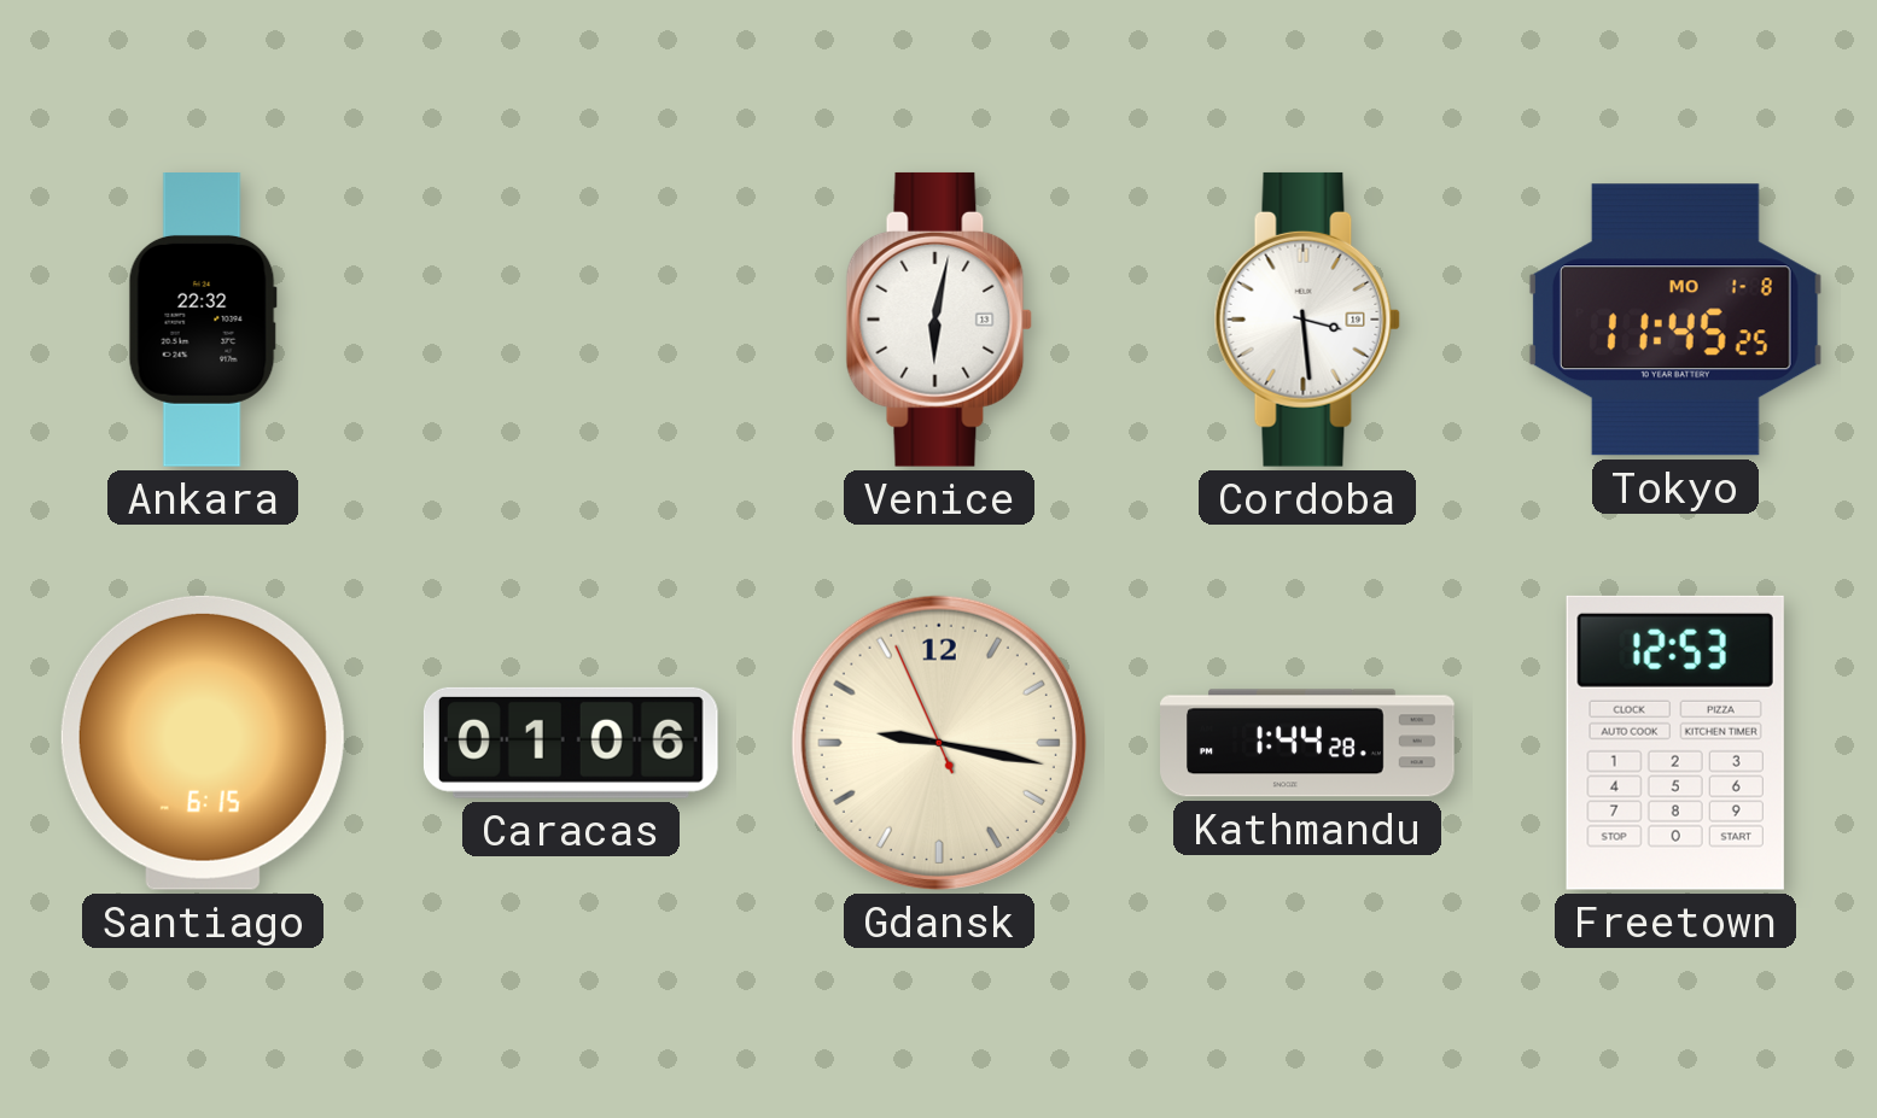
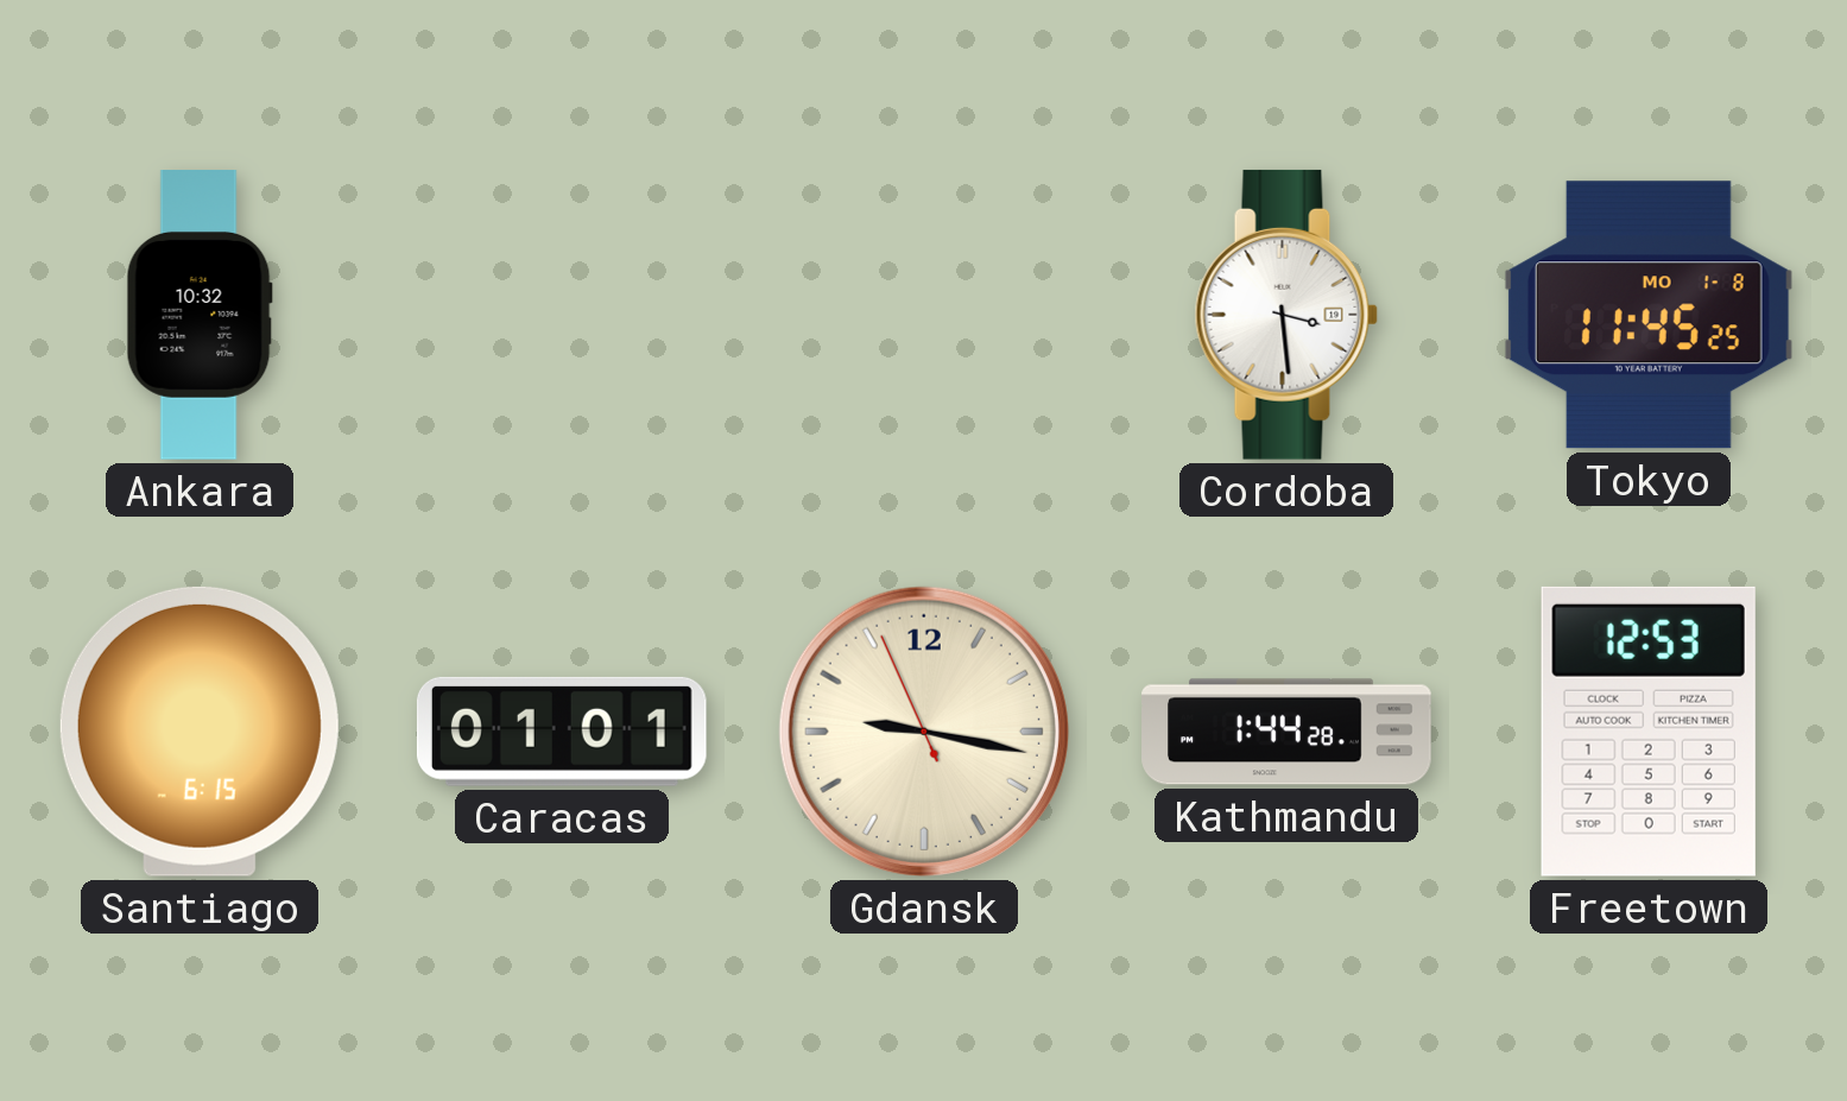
Ankara: 22:32 -> 10:32
Venice: 6:02 -> none
Caracas: 01:06 -> 01:01
